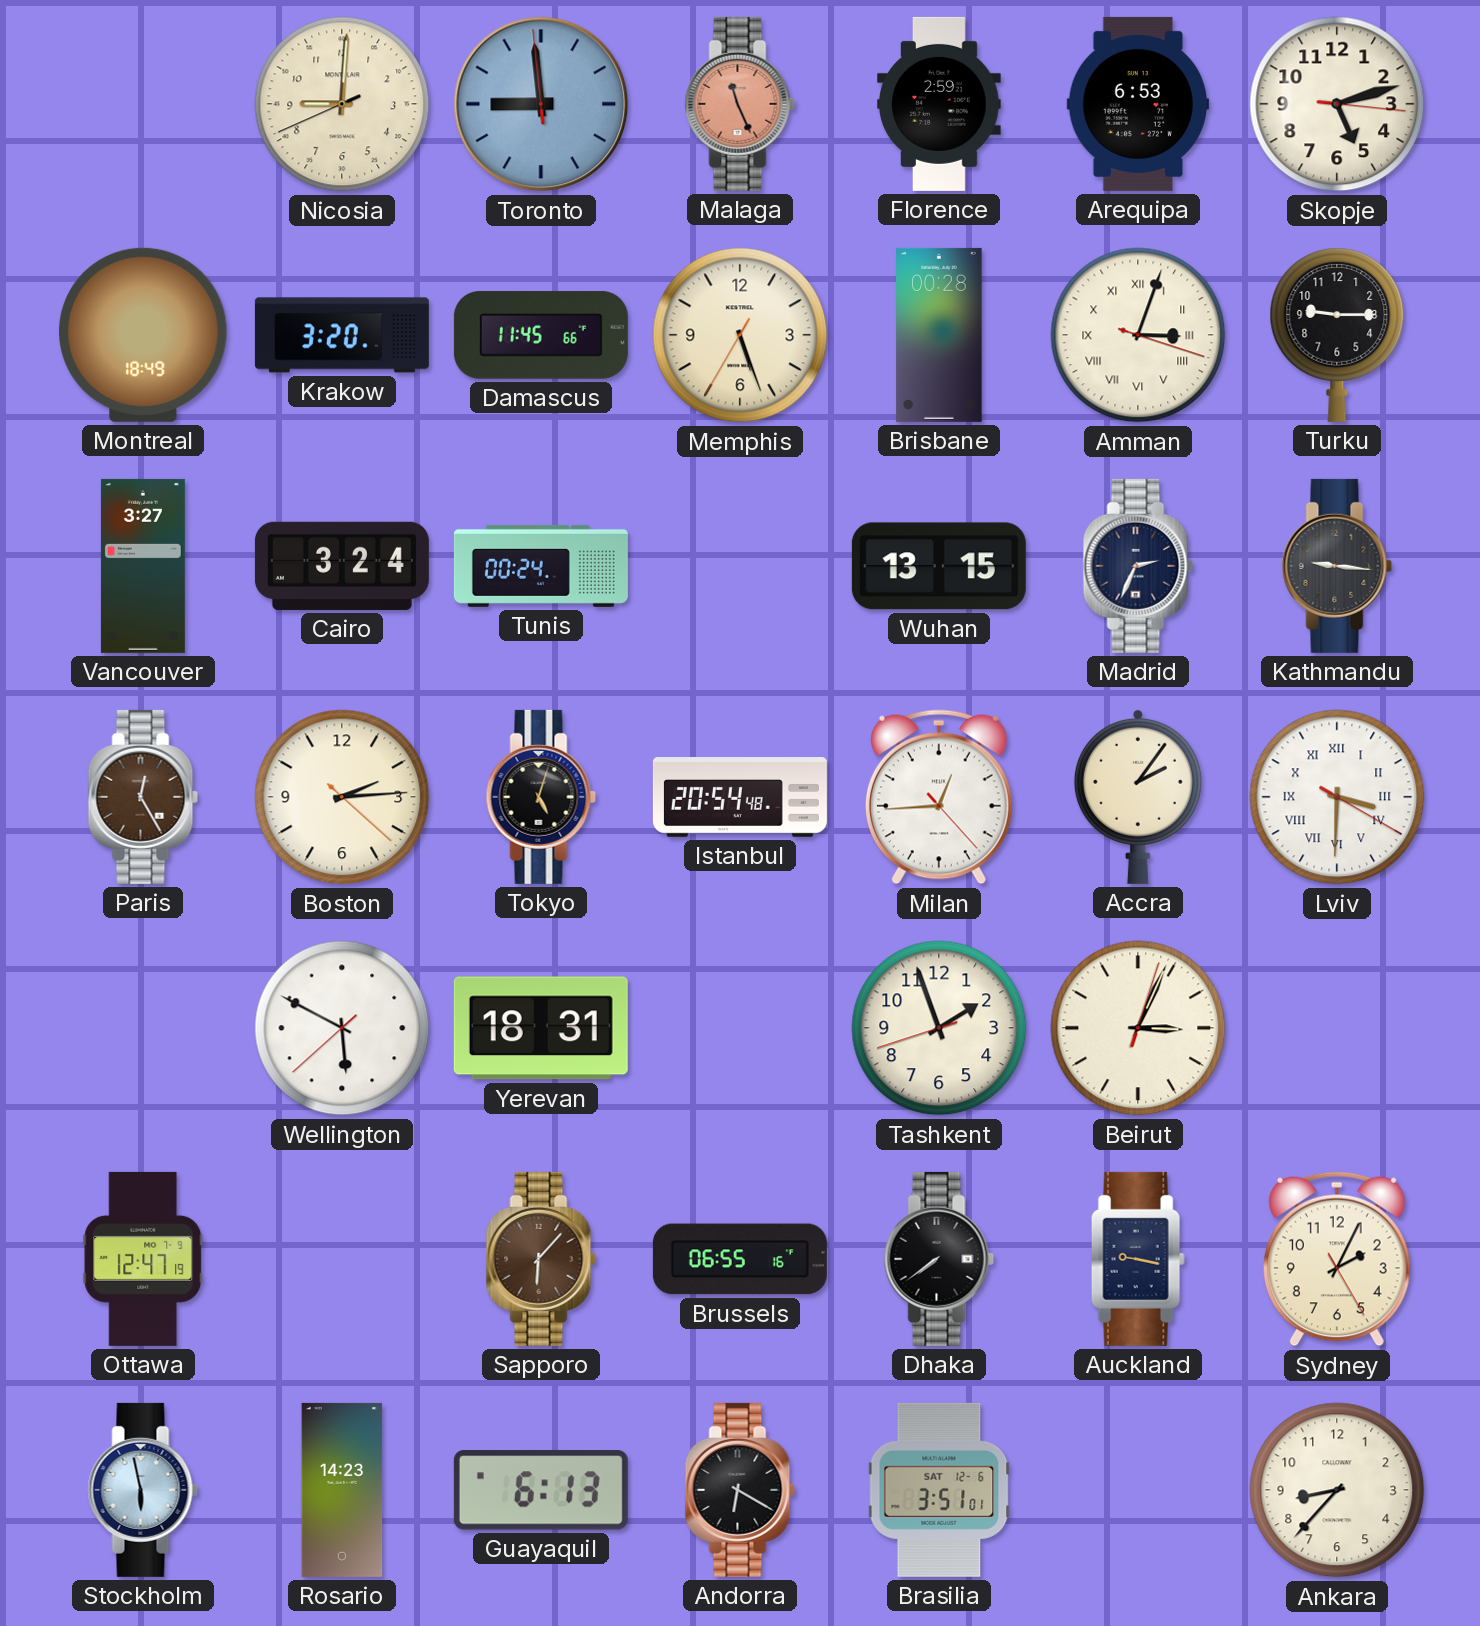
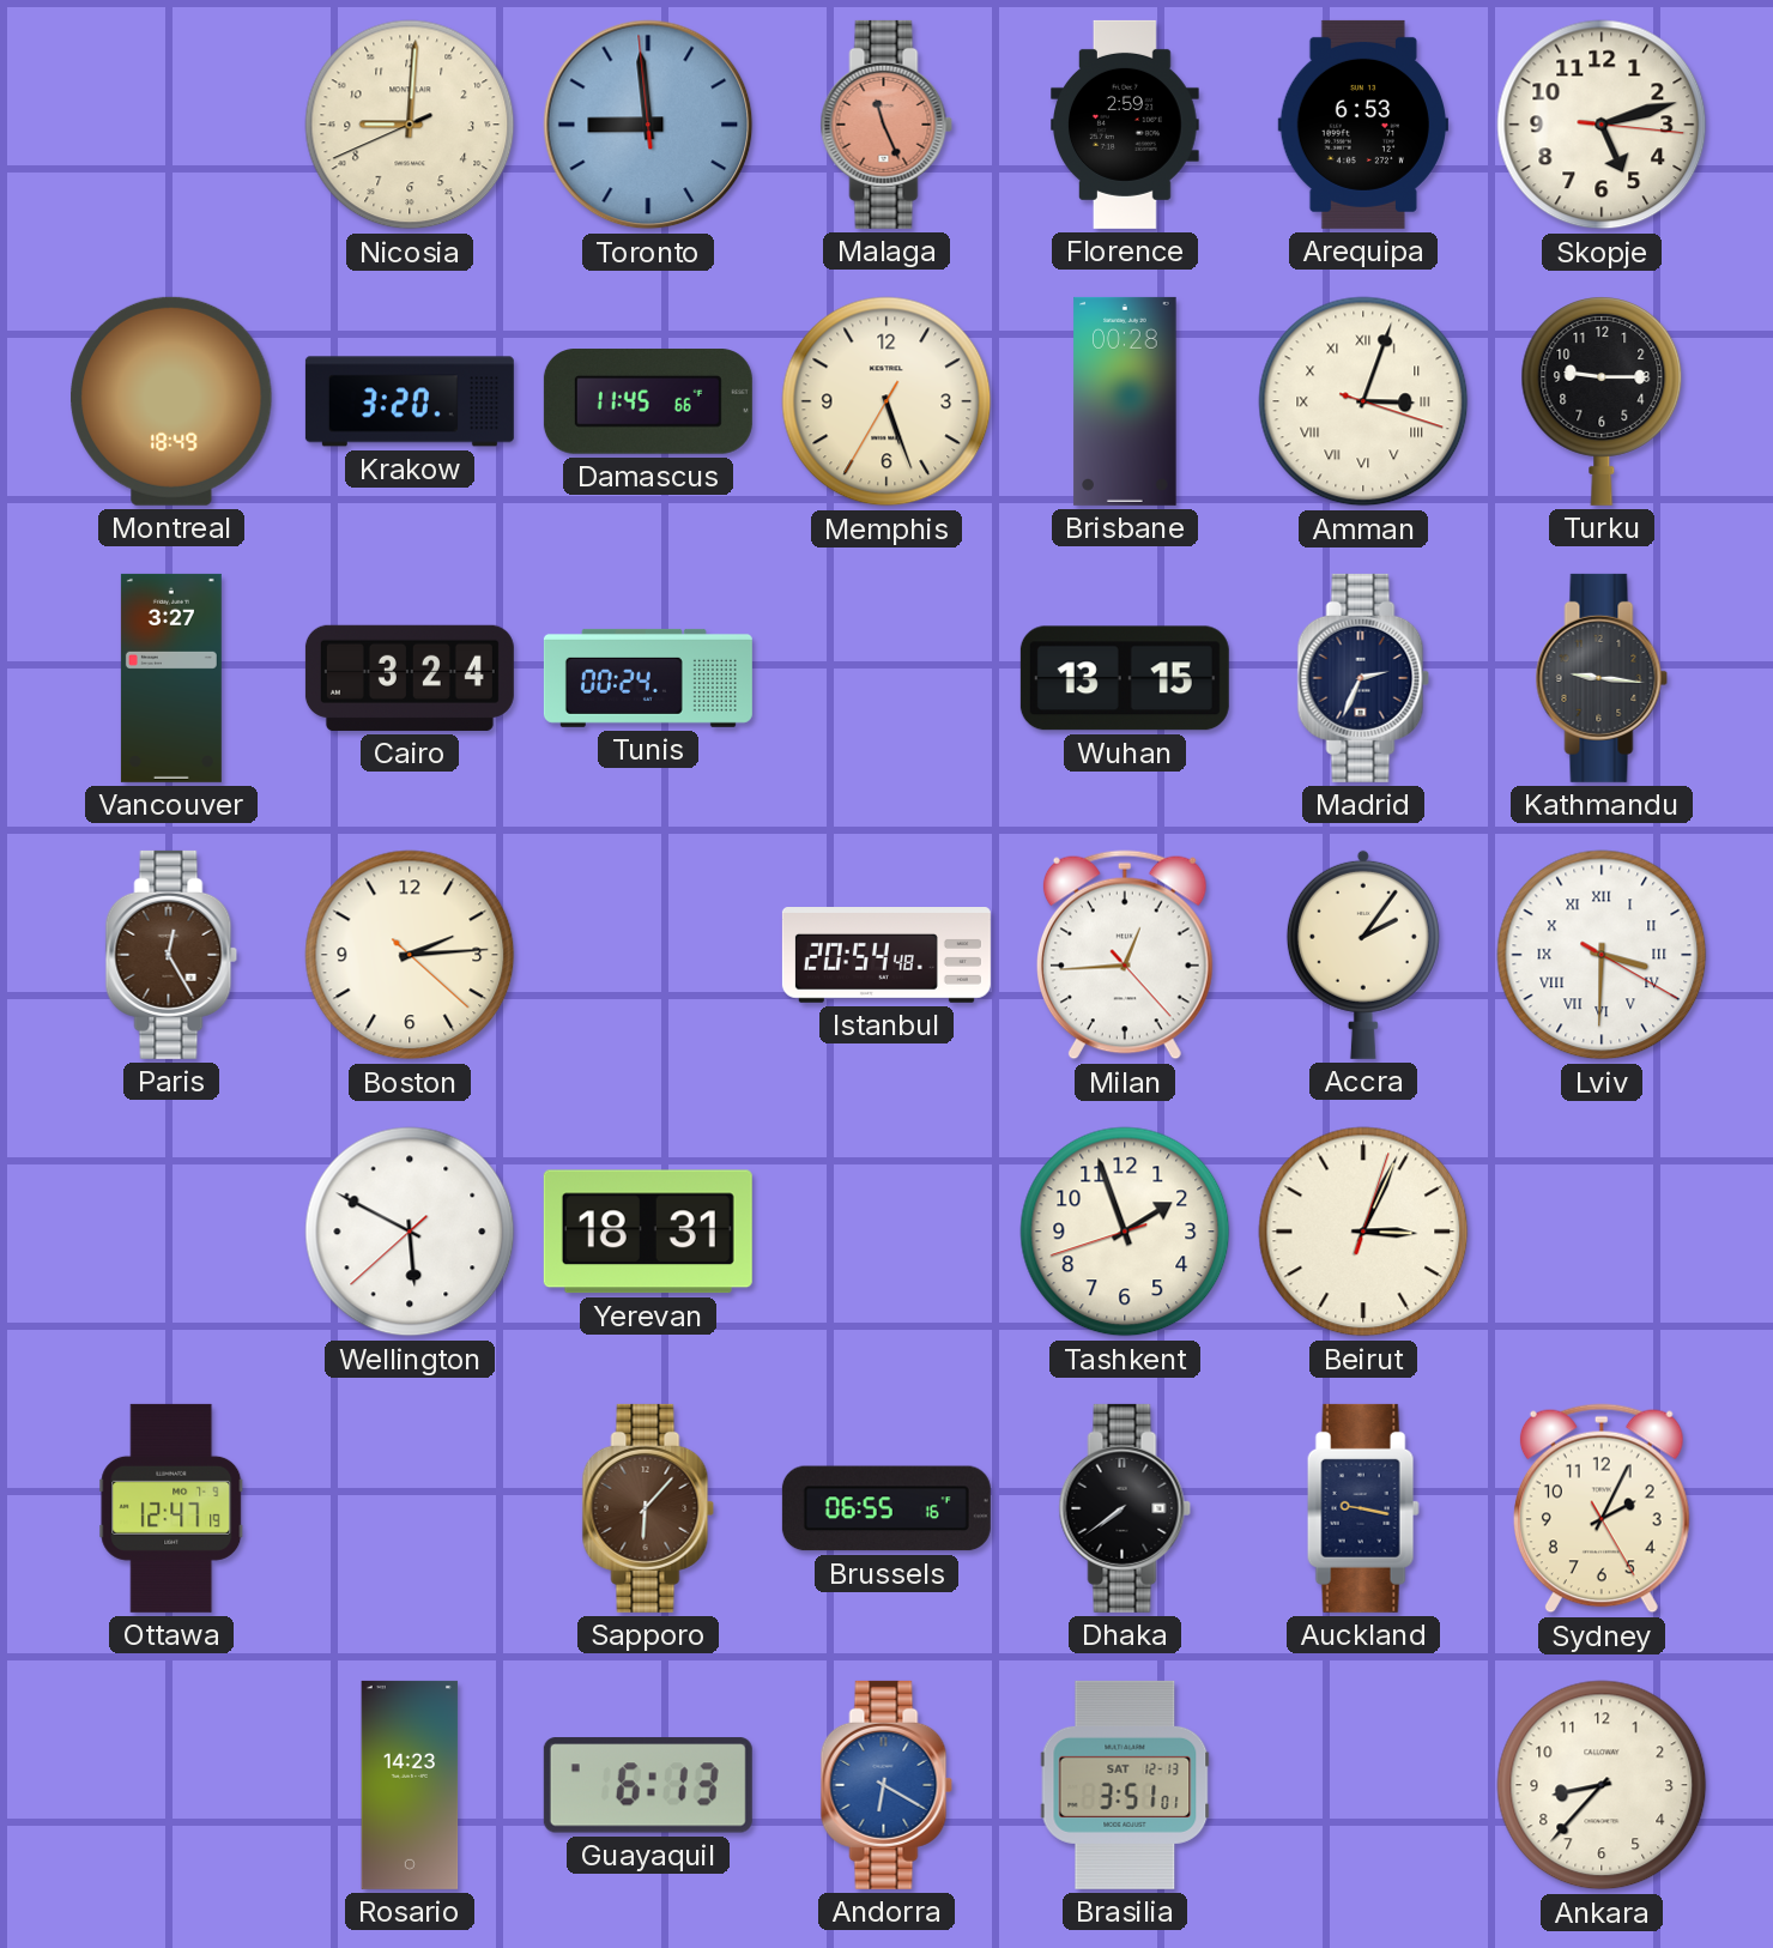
Tokyo: 5:03 -> none
Stockholm: 5:58 -> none
Andorra dial: black -> blue
Brasilia date: SAT 12-6 -> SAT 12-13
